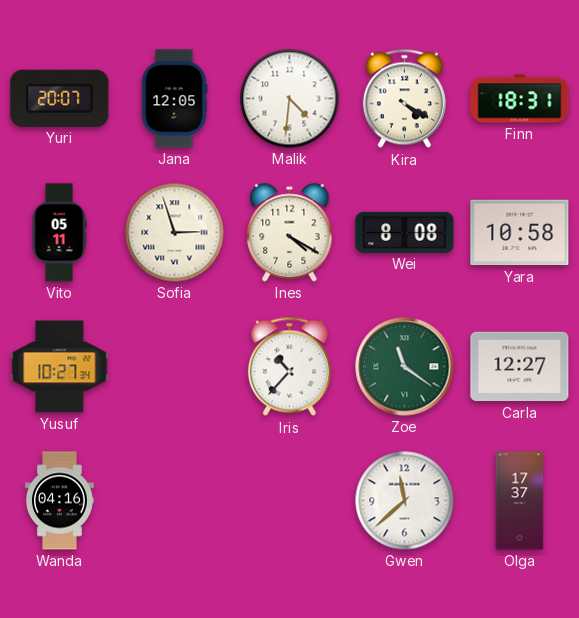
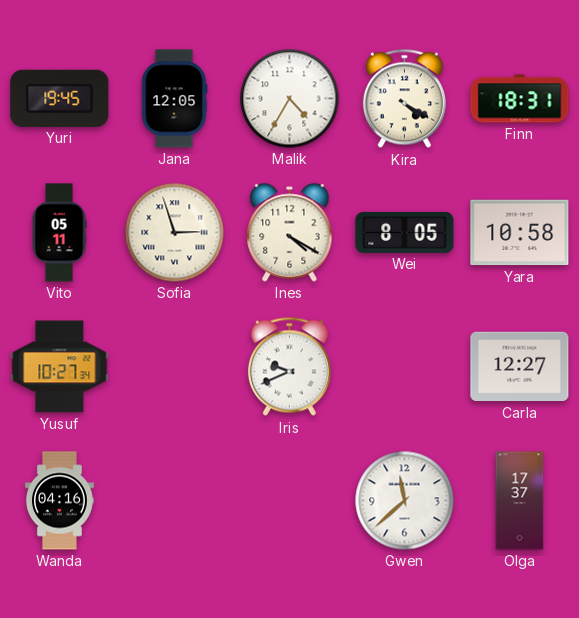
Yuri: 20:07 -> 19:45
Malik: 4:31 -> 4:35
Wei: 8:08 -> 8:05
Iris: 10:37 -> 9:41
Zoe: 11:21 -> none
